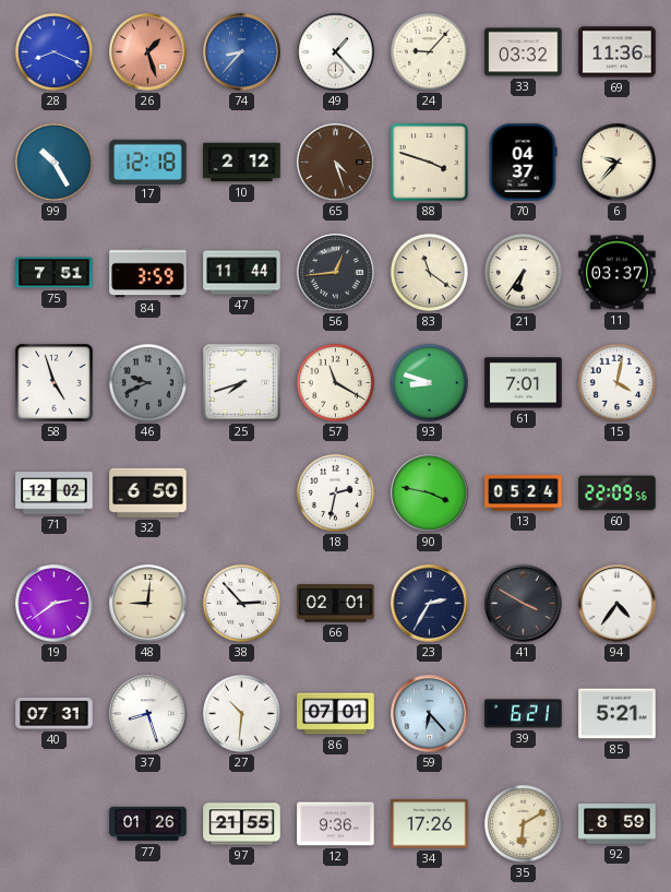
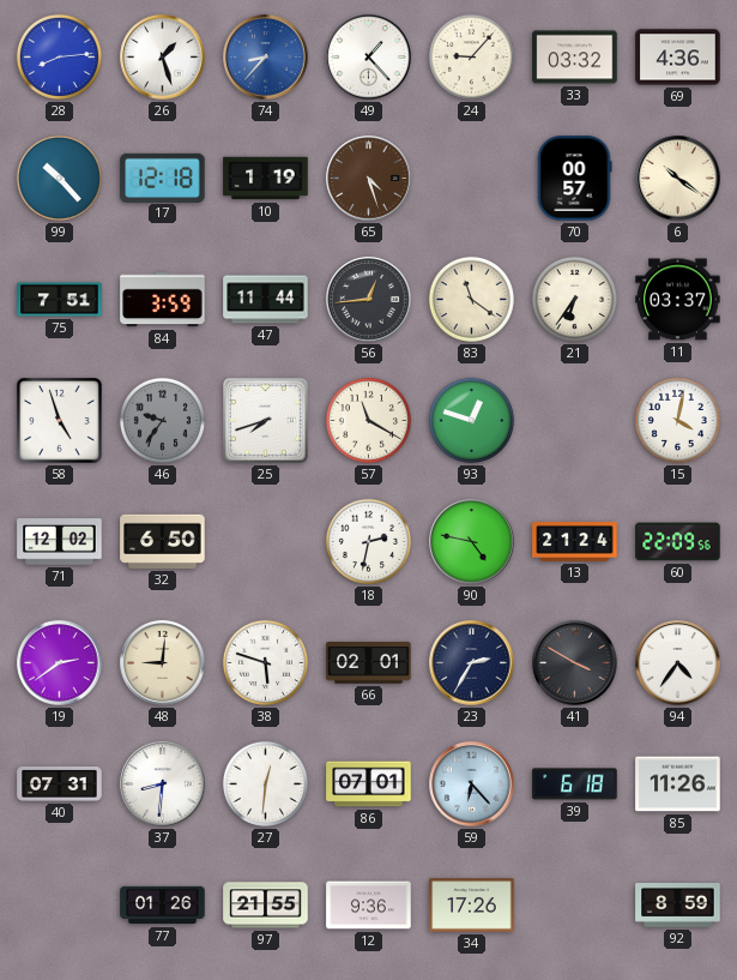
28: 8:19 -> 8:14
26 dial: salmon -> white
69: 11:36 -> 4:36
99: 10:25 -> 10:23
10: 2:12 -> 1:19
88: 3:48 -> none
70: 04:37 -> 00:57
6: 9:37 -> 10:21
46: 9:41 -> 9:36
93: 8:48 -> 12:48
61: 7:01 -> none
90: 3:47 -> 4:47
13: 05:24 -> 21:24
38: 2:53 -> 5:48
37: 8:27 -> 8:31
27: 10:31 -> 12:31
39: 6:21 -> 6:18
85: 5:21 -> 11:26
35: 6:10 -> none
